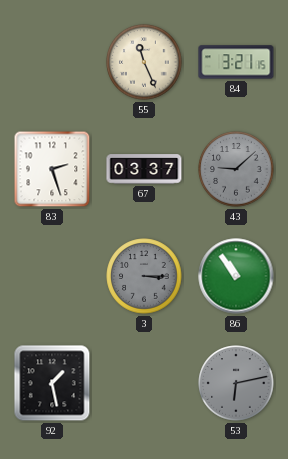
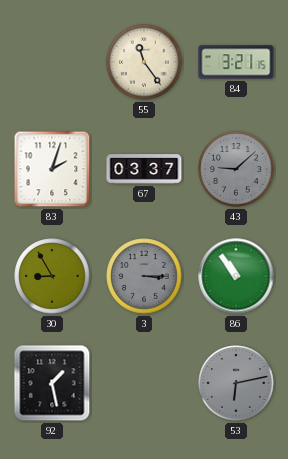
55: 11:26 -> 11:24
83: 2:27 -> 2:03
30: none -> 8:55
